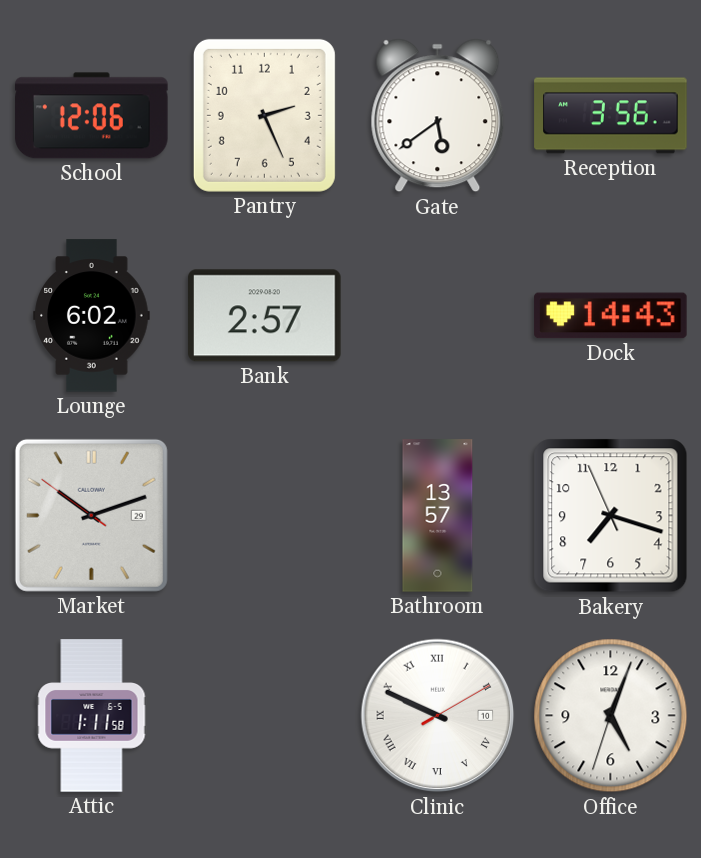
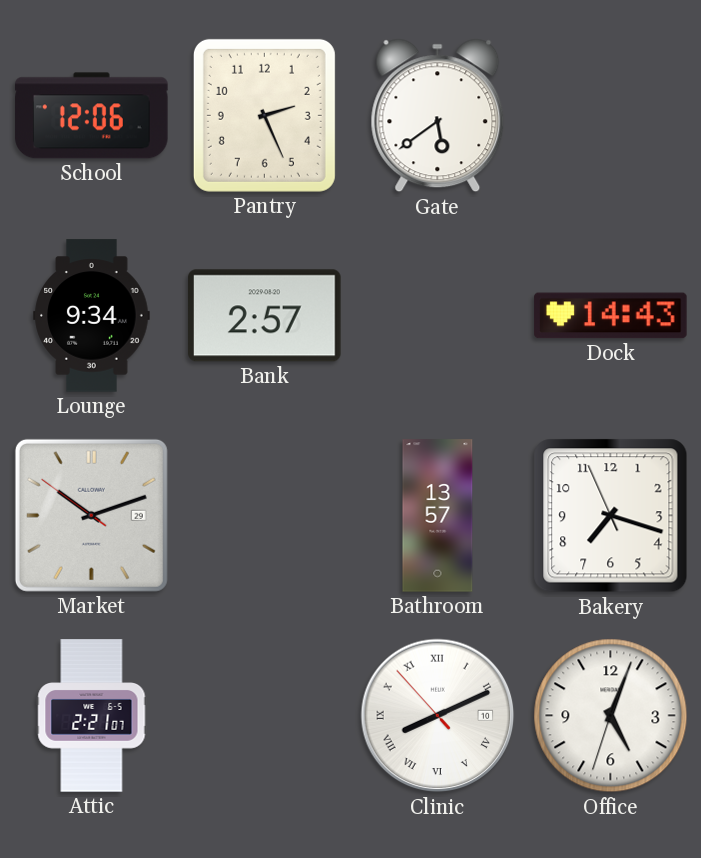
Reception: 3:56 -> none
Lounge: 6:02 -> 9:34
Attic: 1:11 -> 2:21
Clinic: 9:49 -> 8:10
